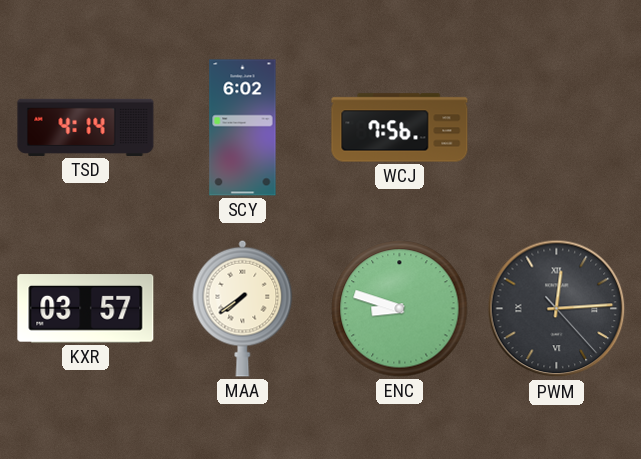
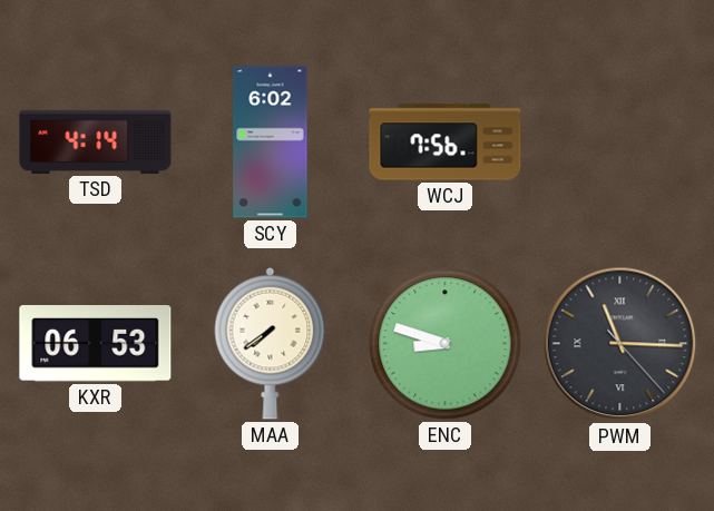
KXR: 03:57 -> 06:53
PWM: 12:14 -> 11:15
